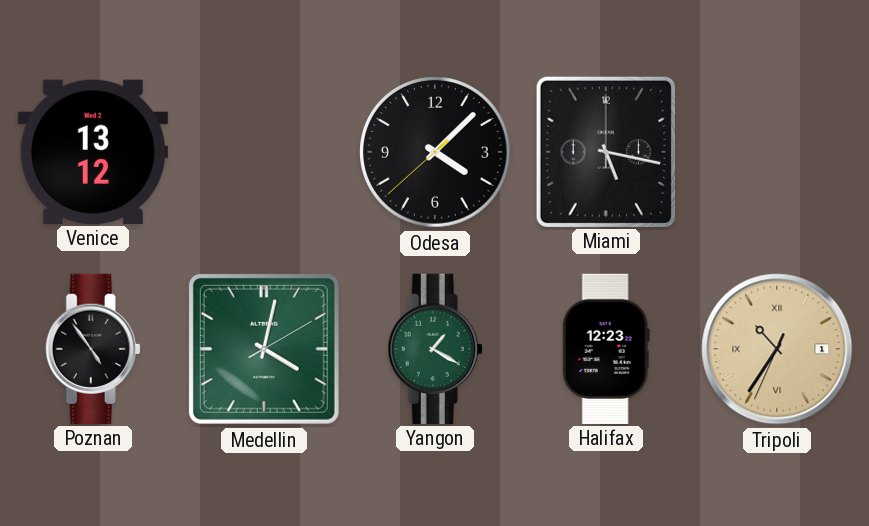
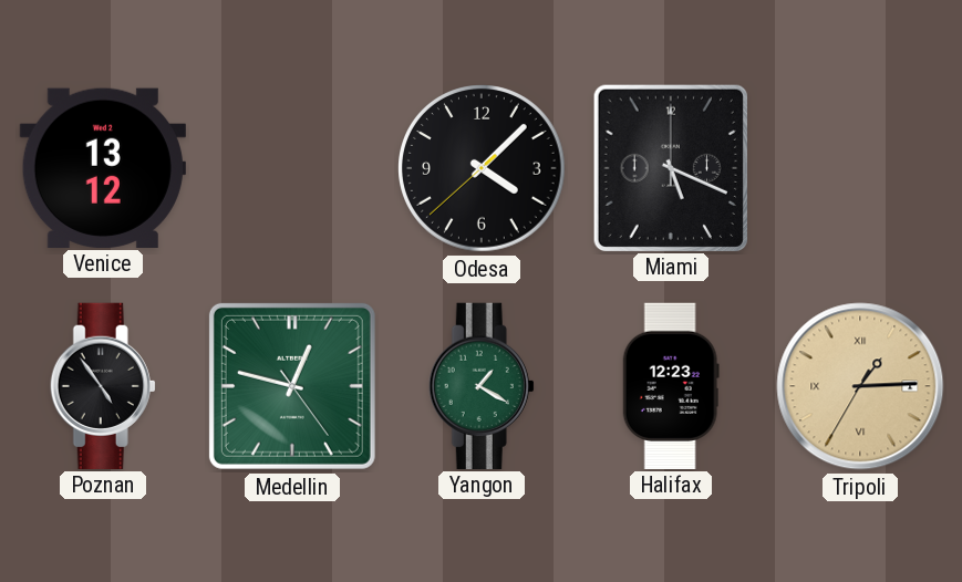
Miami: 5:17 -> 5:19
Medellin: 4:02 -> 12:47
Tripoli: 10:35 -> 1:14
